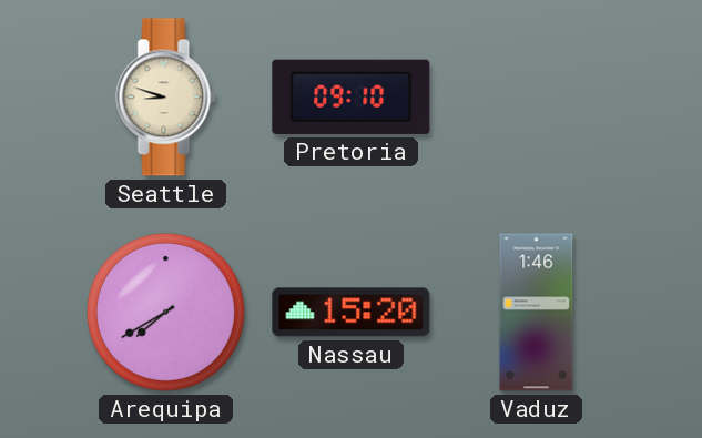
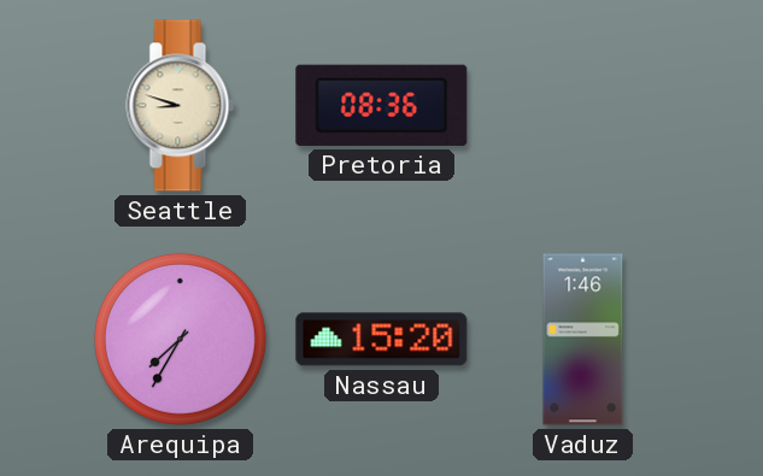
Pretoria: 09:10 -> 08:36
Arequipa: 7:40 -> 7:35
